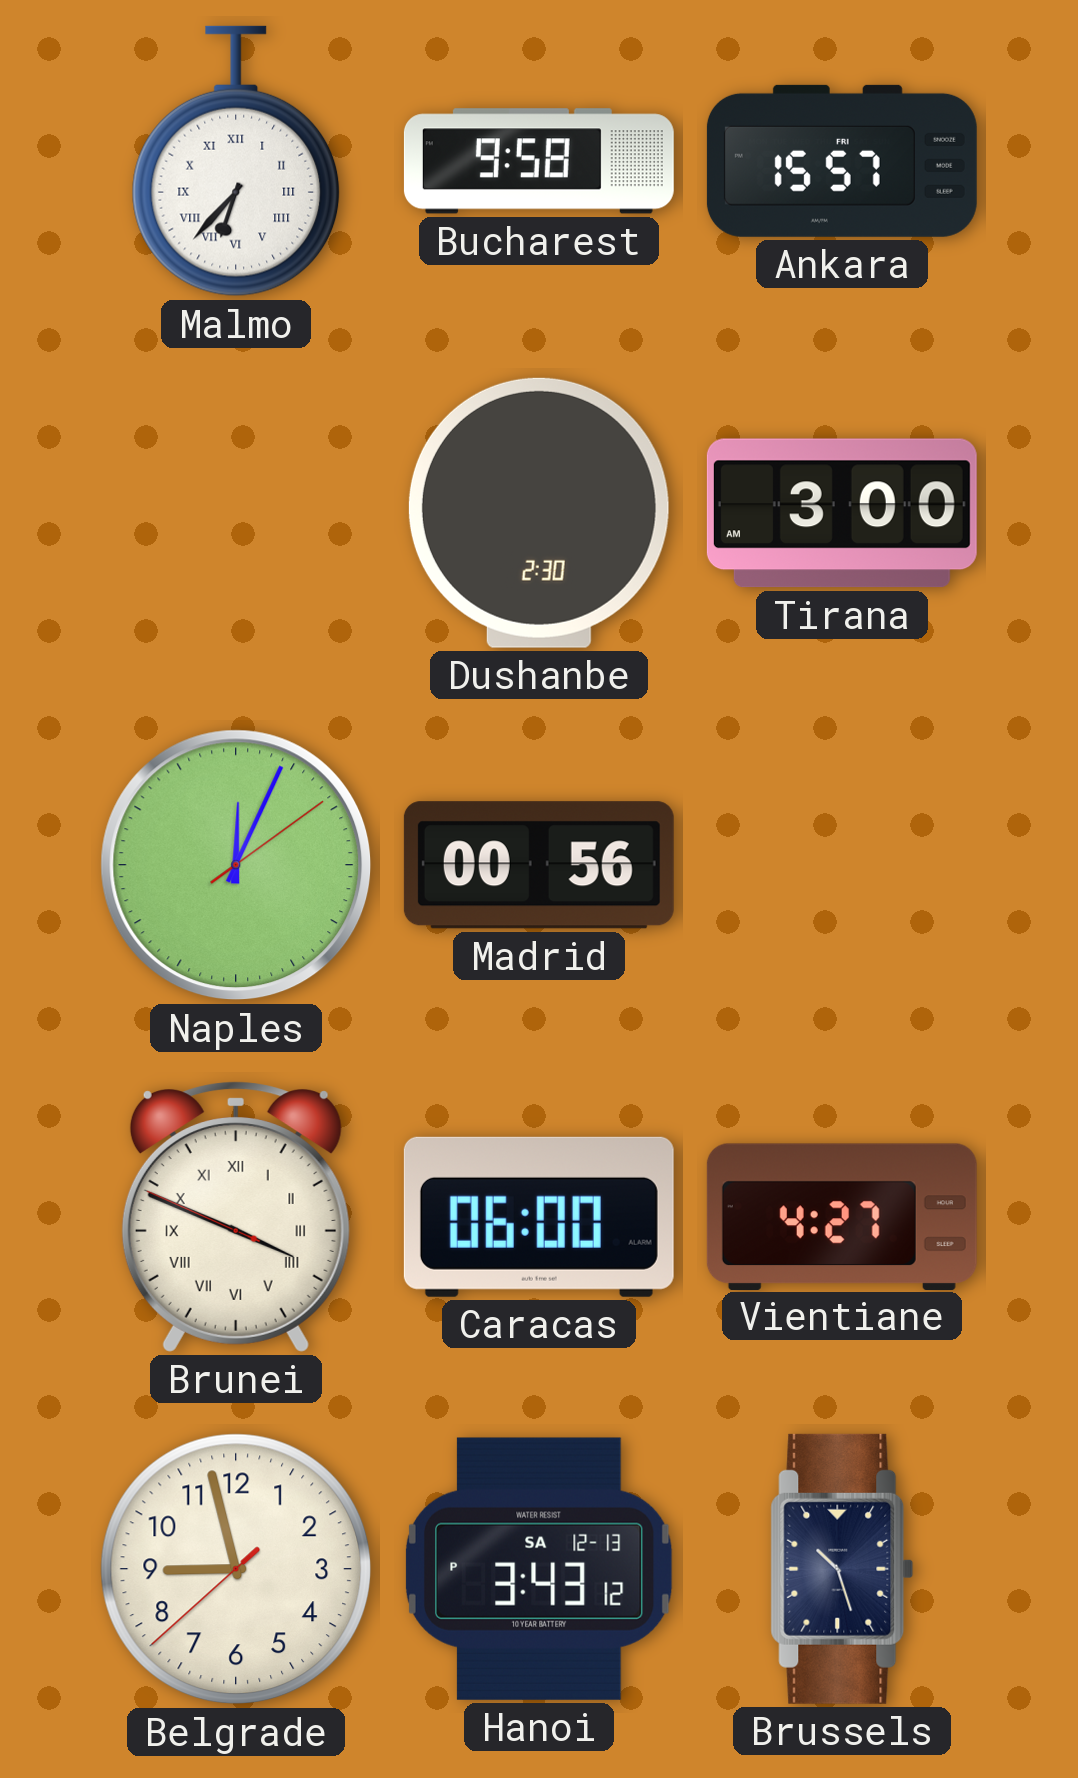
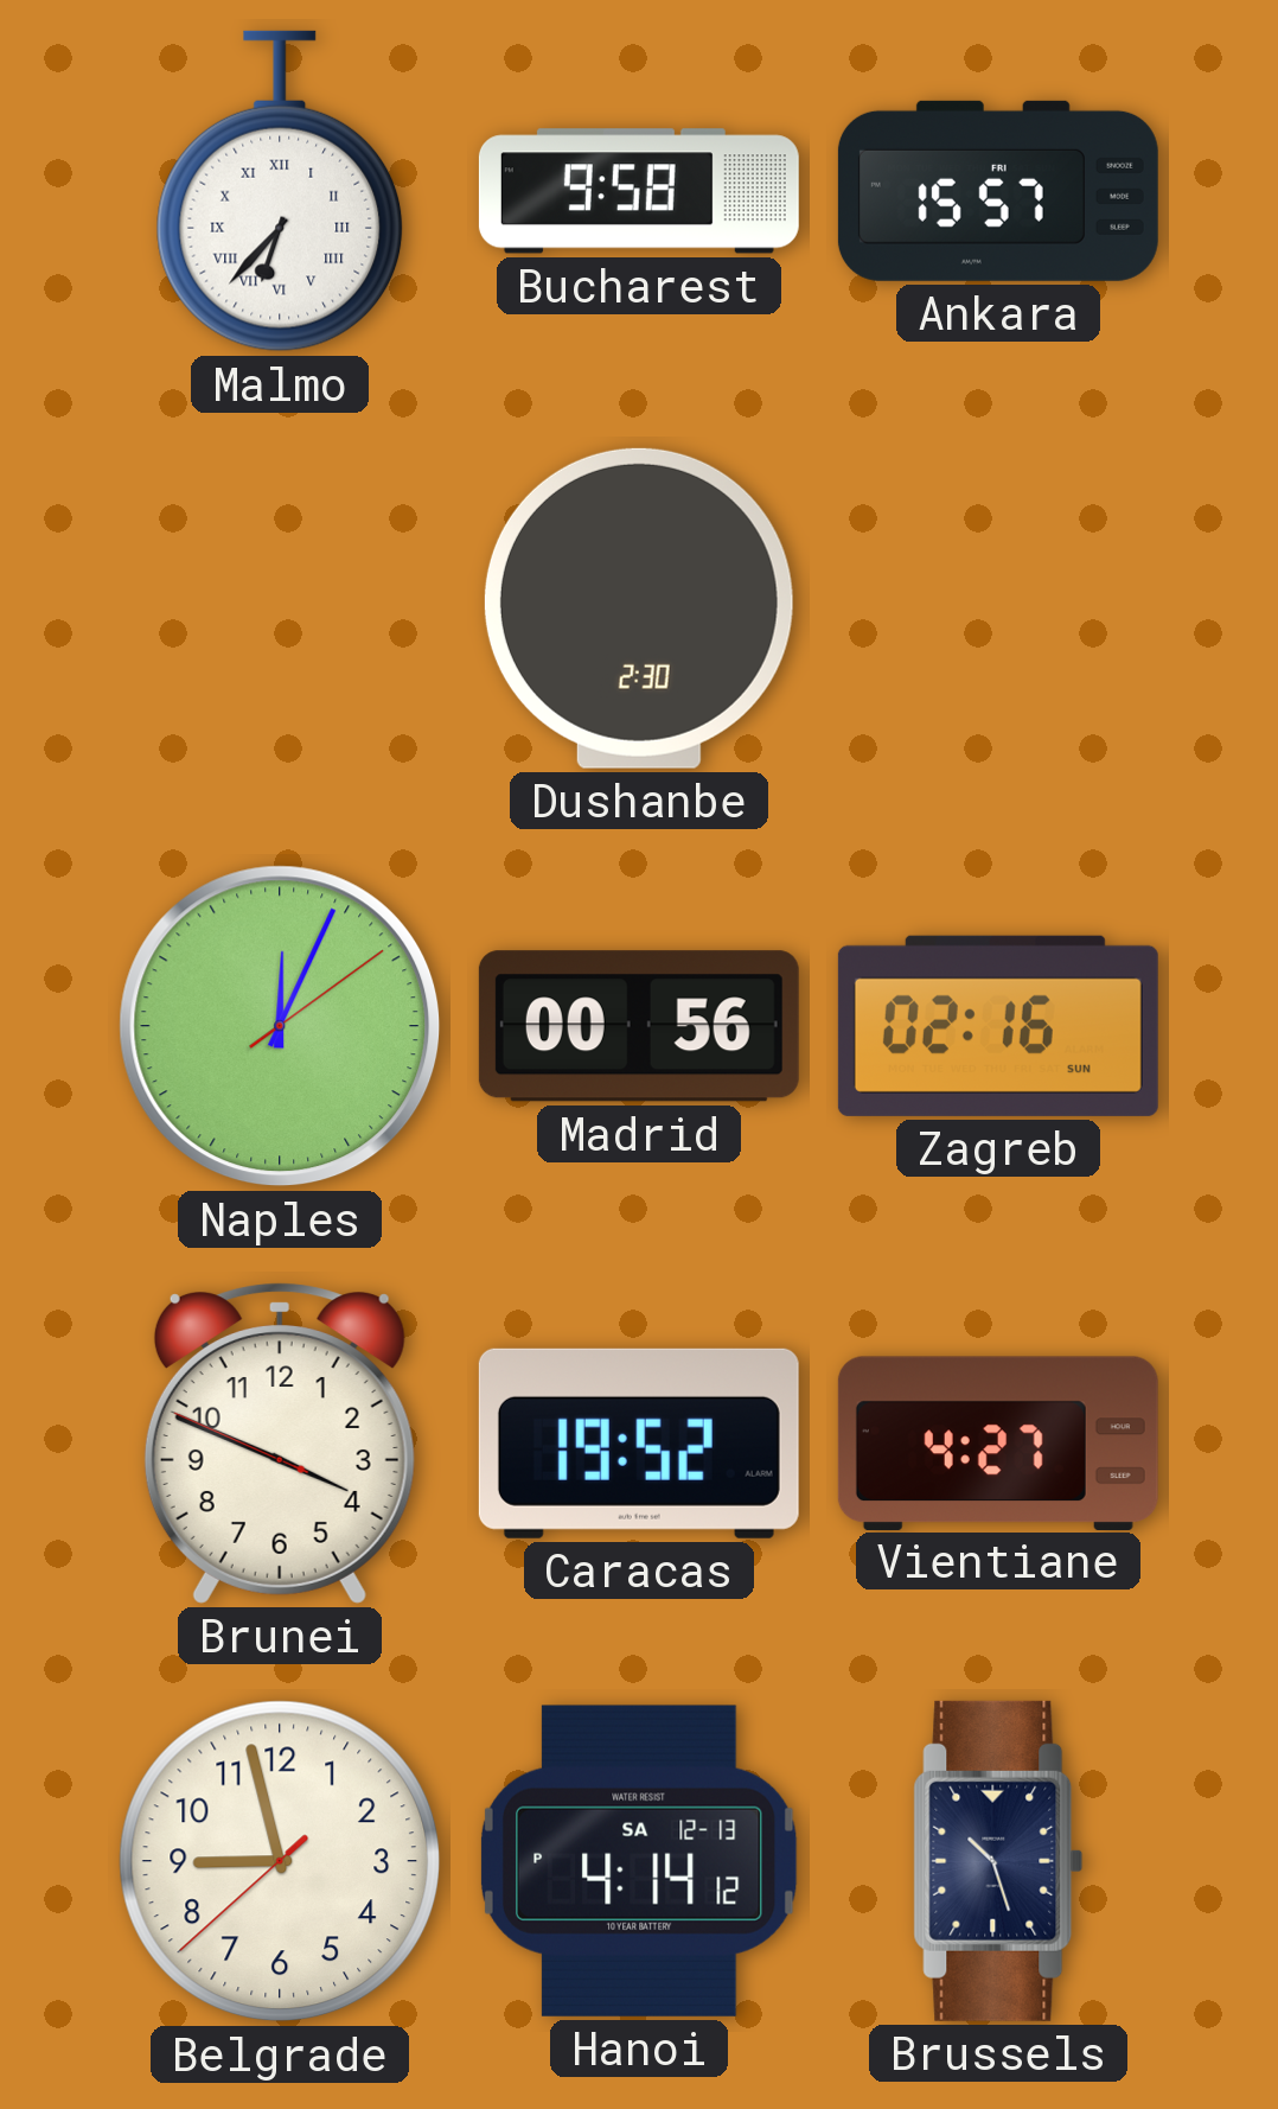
Tirana: 3:00 -> none
Zagreb: none -> 02:16
Brunei numerals: Roman -> Arabic
Caracas: 06:00 -> 19:52
Hanoi: 3:43 -> 4:14
